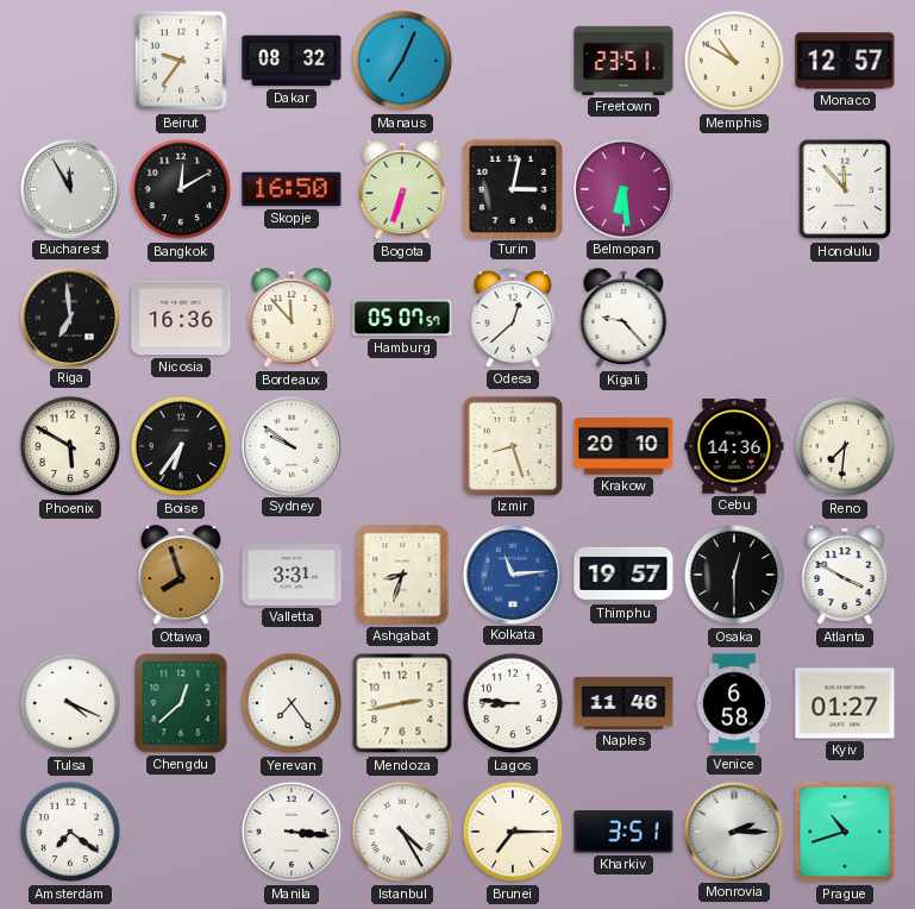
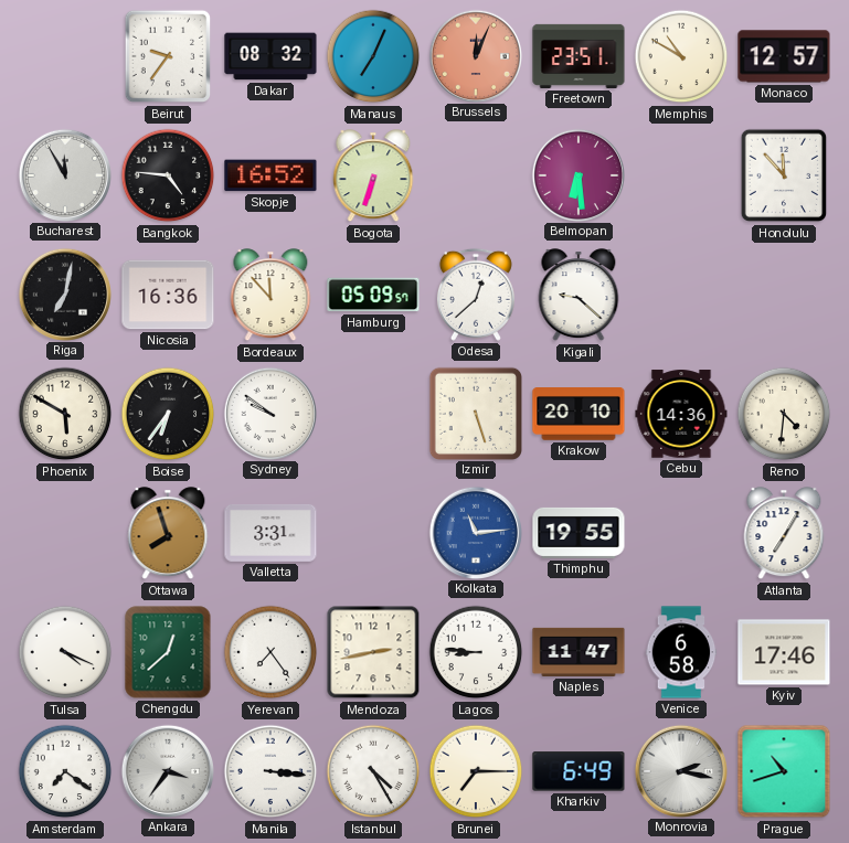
Brussels: none -> 12:04
Bangkok: 12:10 -> 4:46
Skopje: 16:50 -> 16:52
Turin: 3:02 -> none
Riga: 6:59 -> 7:02
Hamburg: 05:07 -> 05:09
Kigali: 9:23 -> 9:22
Izmir: 8:27 -> 5:27
Reno: 7:31 -> 4:31
Ashgabat: 8:33 -> none
Thimphu: 19:57 -> 19:55
Osaka: 12:30 -> none
Atlanta: 3:50 -> 7:05
Naples: 11:46 -> 11:47
Kyiv: 01:27 -> 17:46
Ankara: none -> 3:36
Kharkiv: 3:51 -> 6:49
Monrovia: 2:15 -> 2:17
